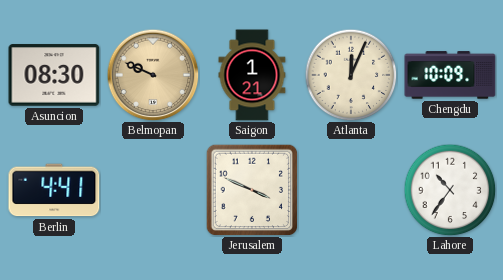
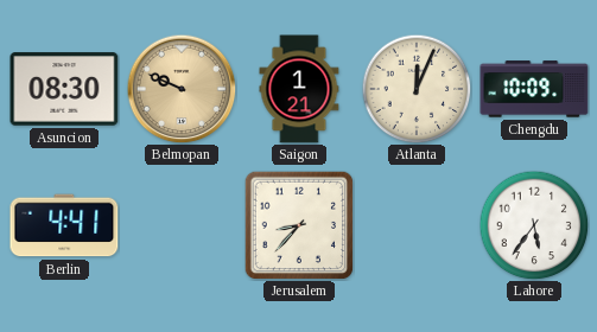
Jerusalem: 3:49 -> 8:37
Lahore: 10:36 -> 5:36
